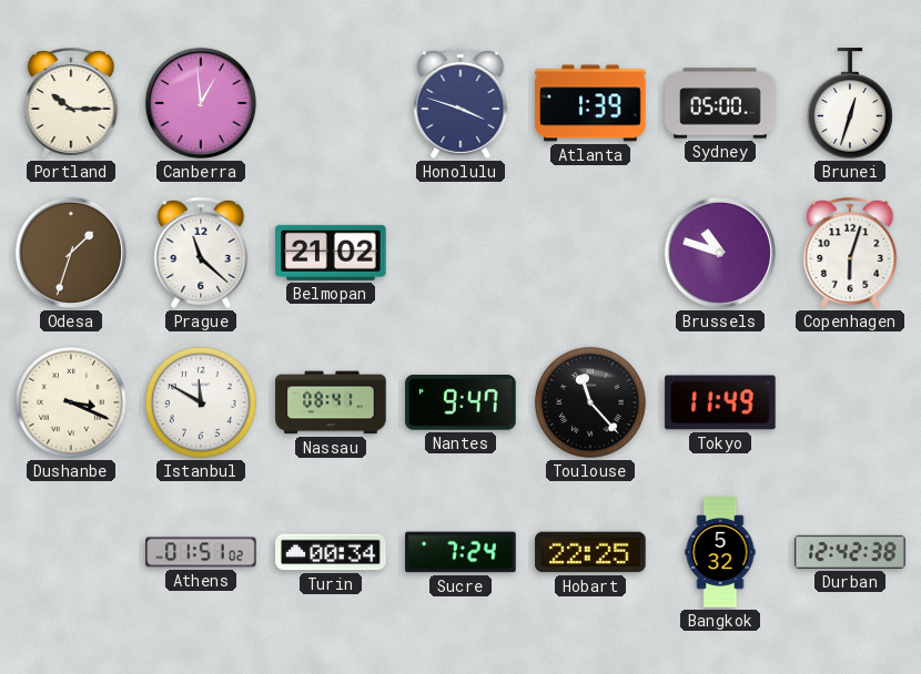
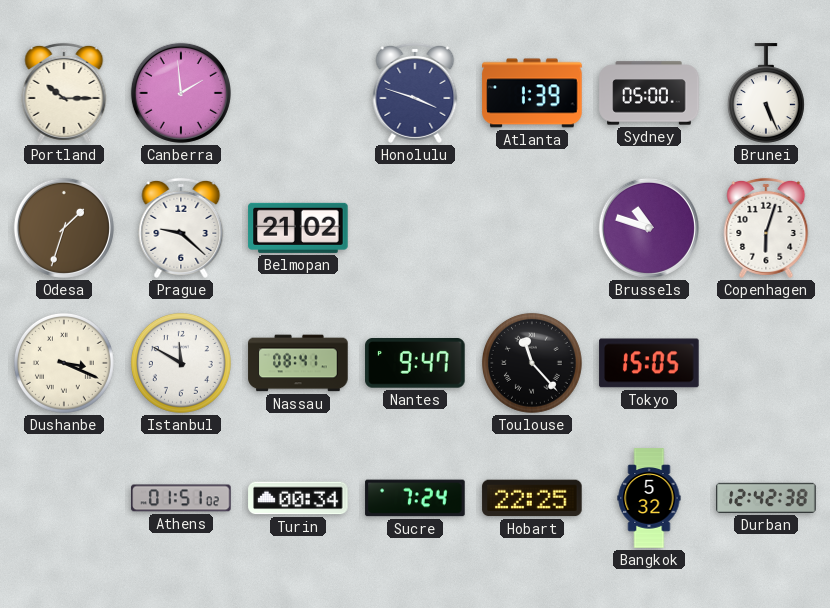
Canberra: 12:59 -> 1:59
Brunei: 12:33 -> 5:26
Prague: 11:22 -> 9:22
Tokyo: 11:49 -> 15:05
